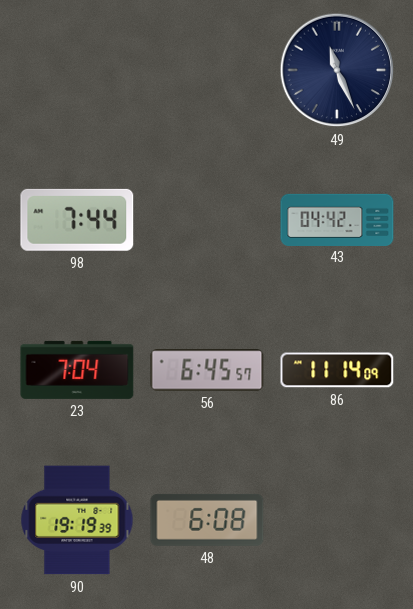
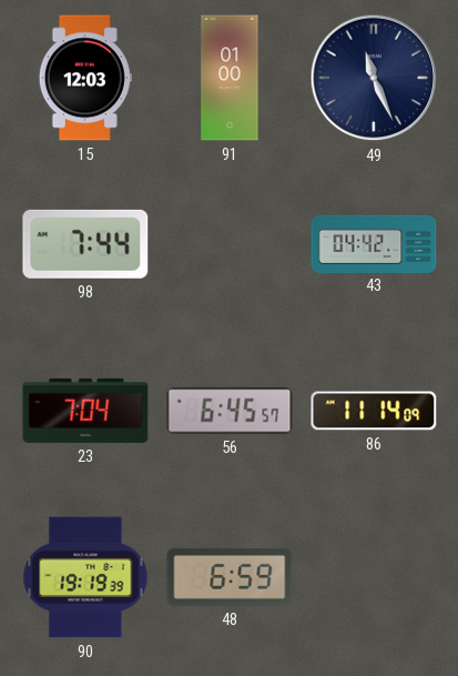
15: none -> 12:03
91: none -> 01:00
48: 6:08 -> 6:59
